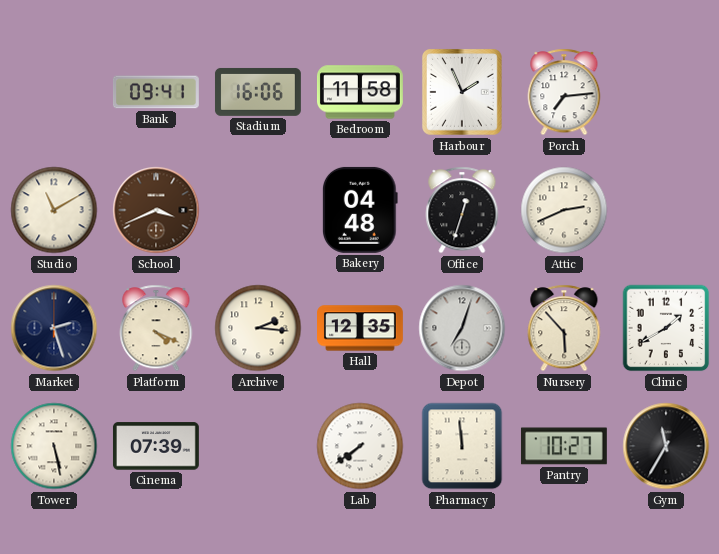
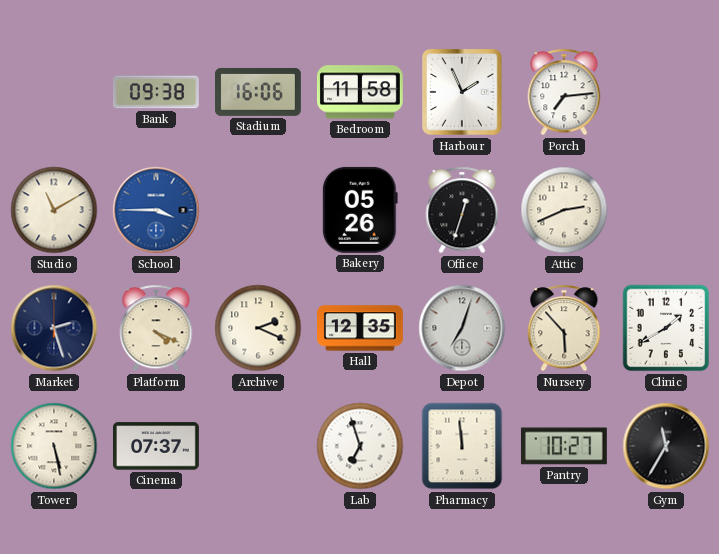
Bank: 09:41 -> 09:38
School: 3:41 -> 3:45
School dial: brown -> blue
Bakery: 04:48 -> 05:26
Archive: 2:16 -> 2:19
Cinema: 07:39 -> 07:37
Lab: 7:39 -> 6:57
